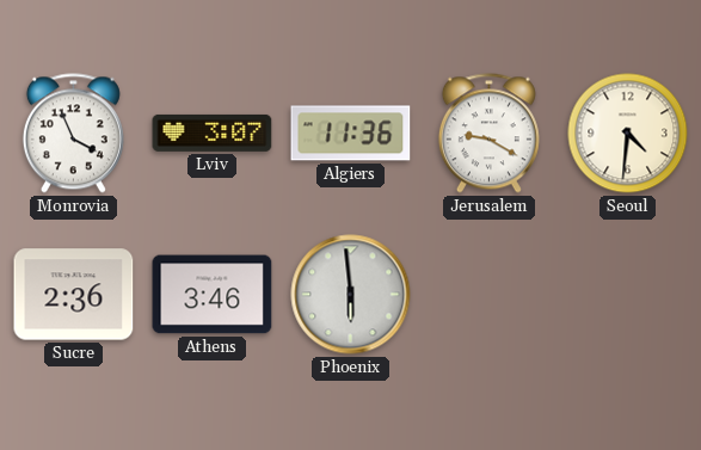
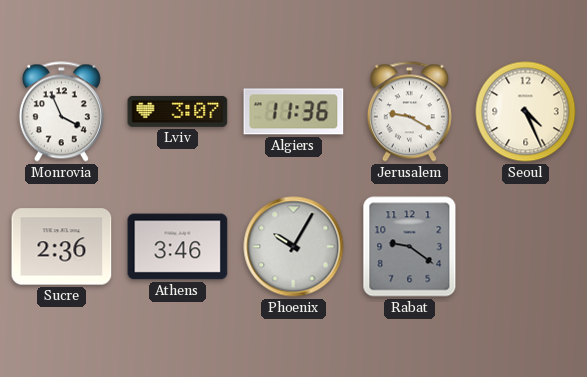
Seoul: 4:31 -> 4:26
Phoenix: 5:59 -> 10:05
Rabat: none -> 9:21
